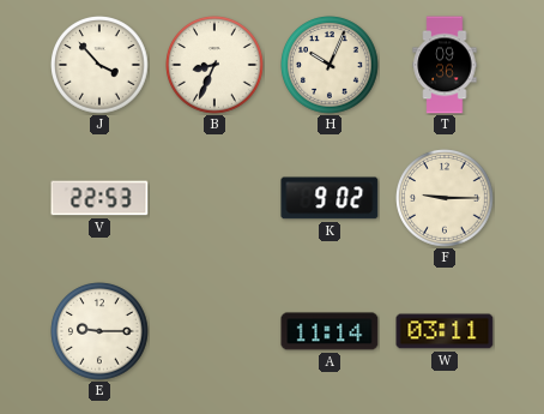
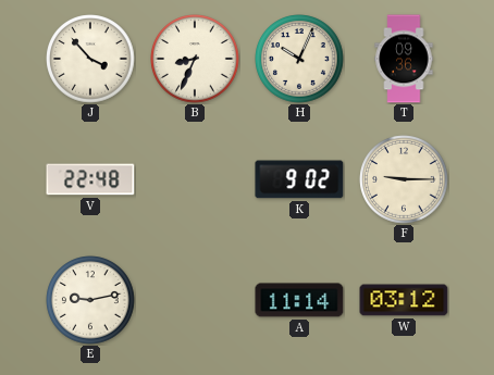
V: 22:53 -> 22:48
E: 9:15 -> 9:13
W: 03:11 -> 03:12
